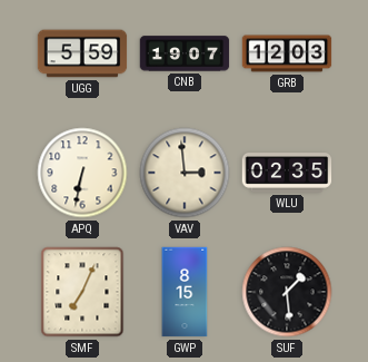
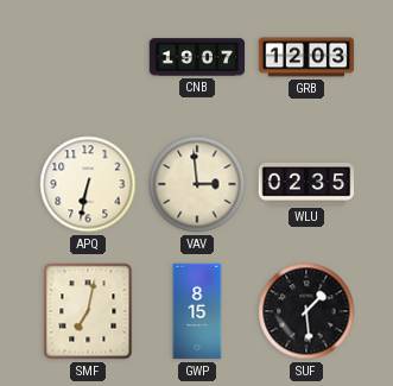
UGG: 5:59 -> none
SMF: 7:04 -> 7:02
